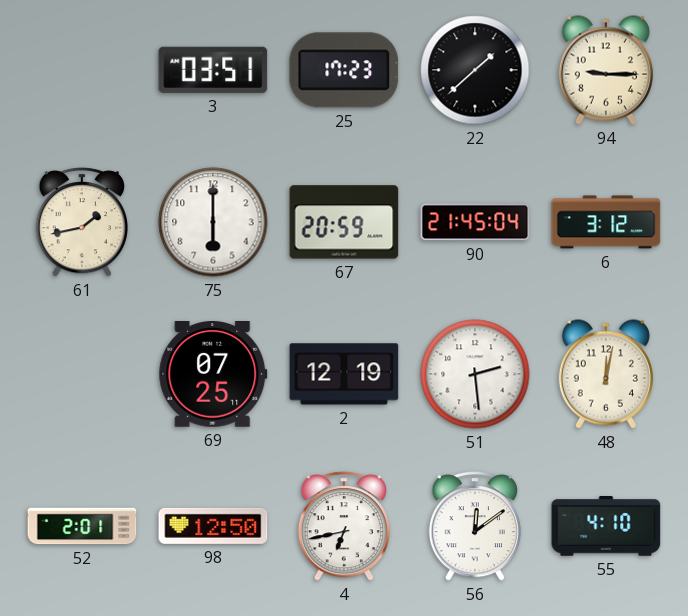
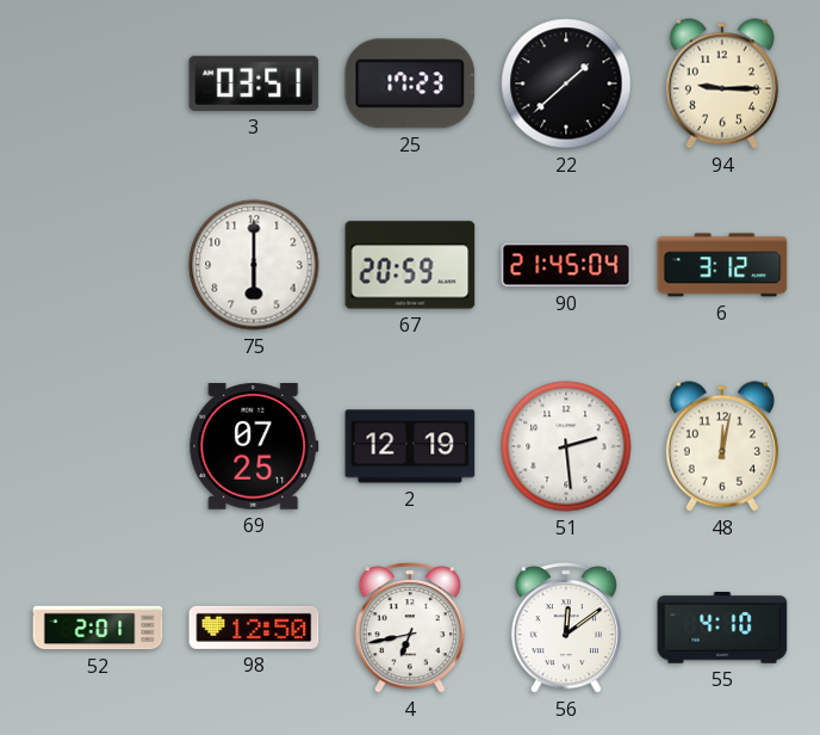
61: 1:43 -> none
